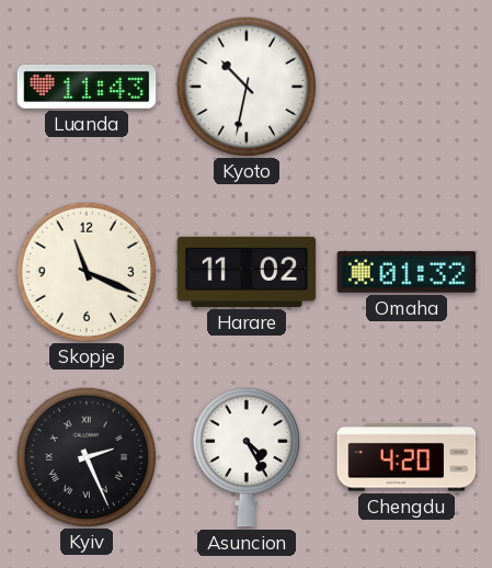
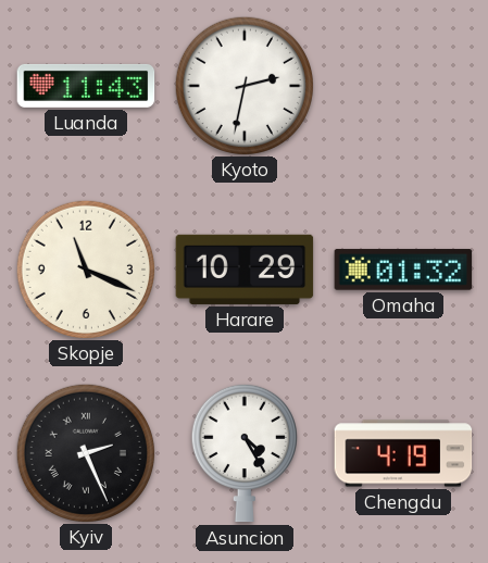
Kyoto: 10:32 -> 2:32
Harare: 11:02 -> 10:29
Chengdu: 4:20 -> 4:19
